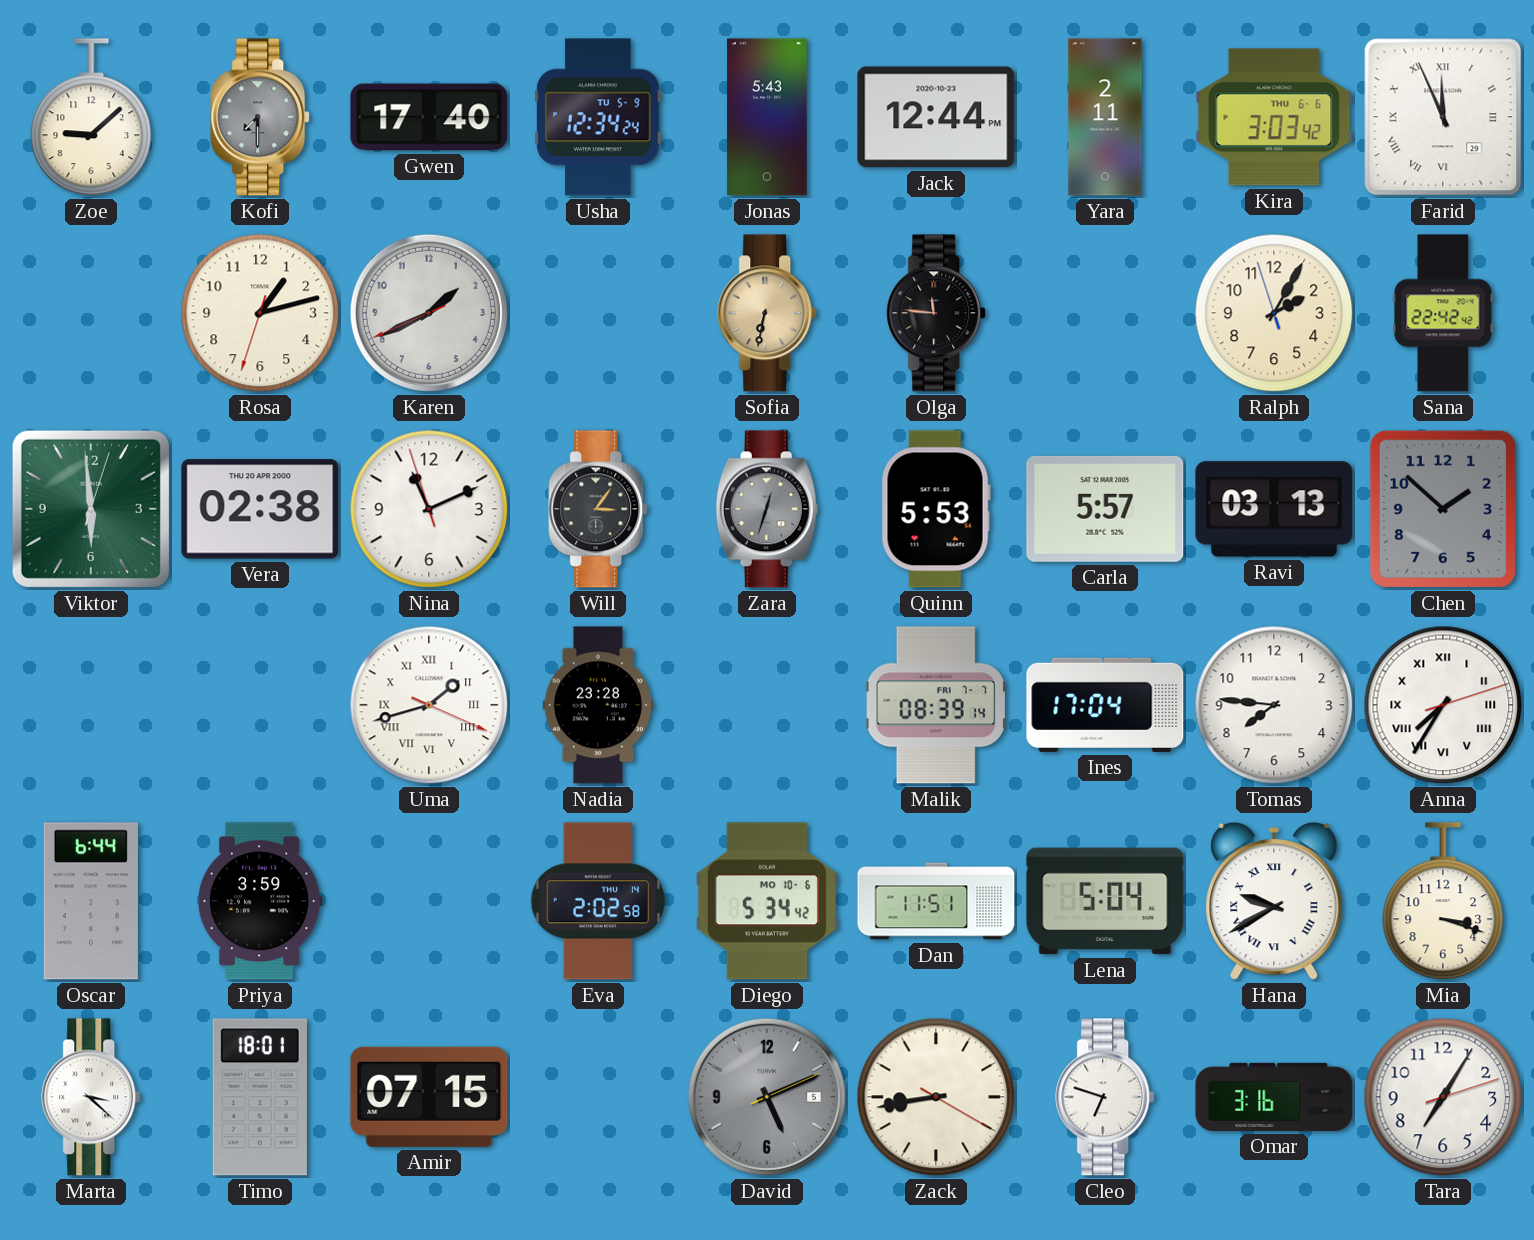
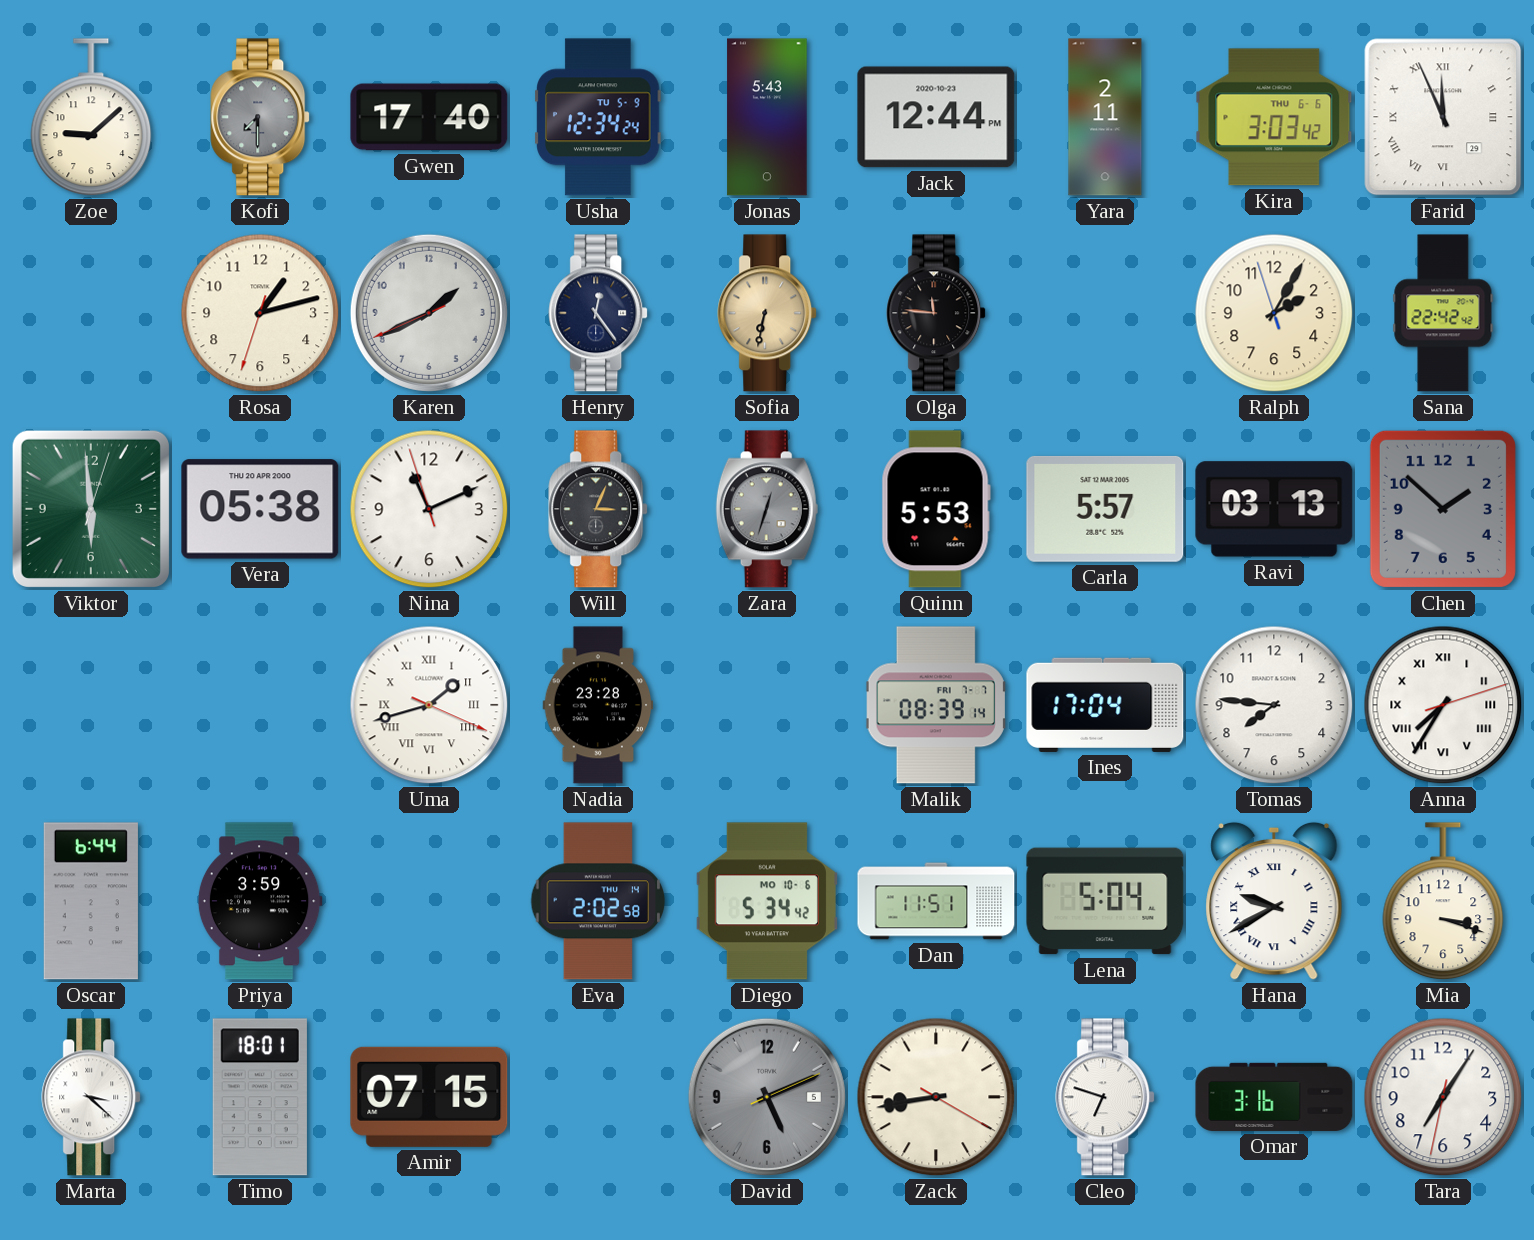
Henry: none -> 12:24
Vera: 02:38 -> 05:38
Will: 3:06 -> 3:04
Tara: 7:05:12 -> 7:05:32
